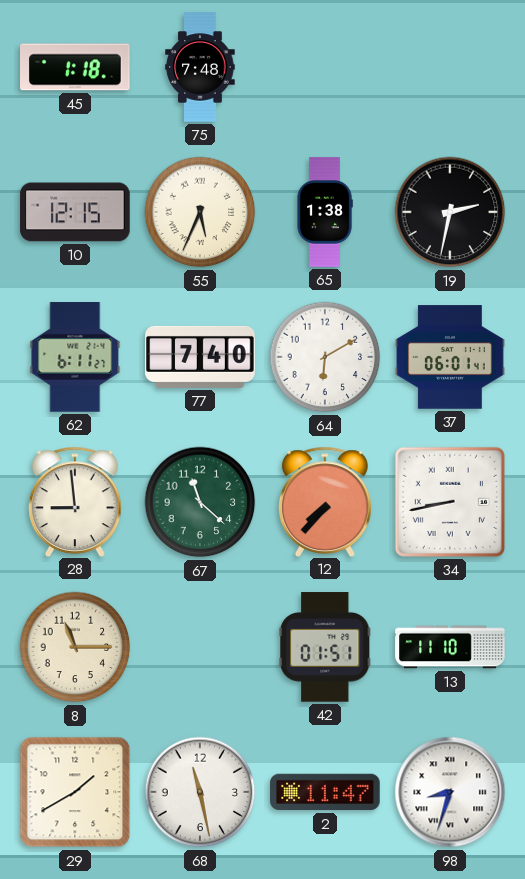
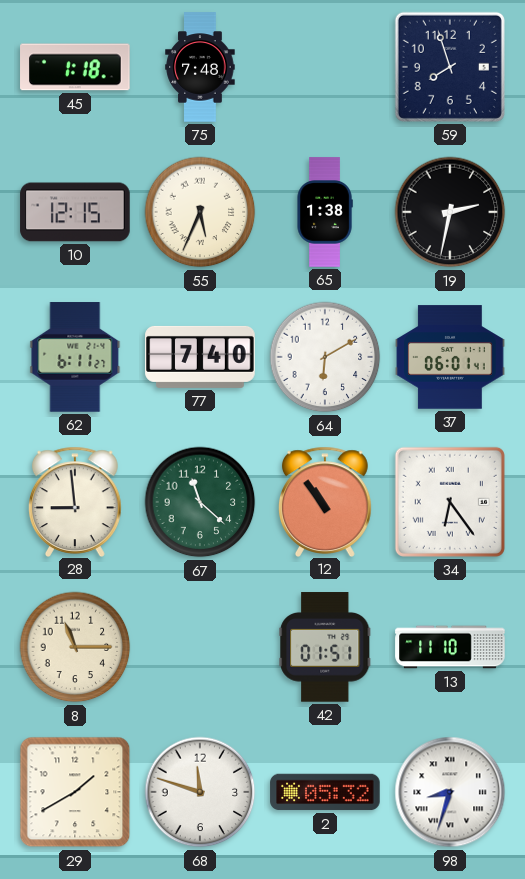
59: none -> 7:57
12: 7:37 -> 10:54
34: 8:43 -> 6:24
68: 11:28 -> 11:48
2: 11:47 -> 05:32
